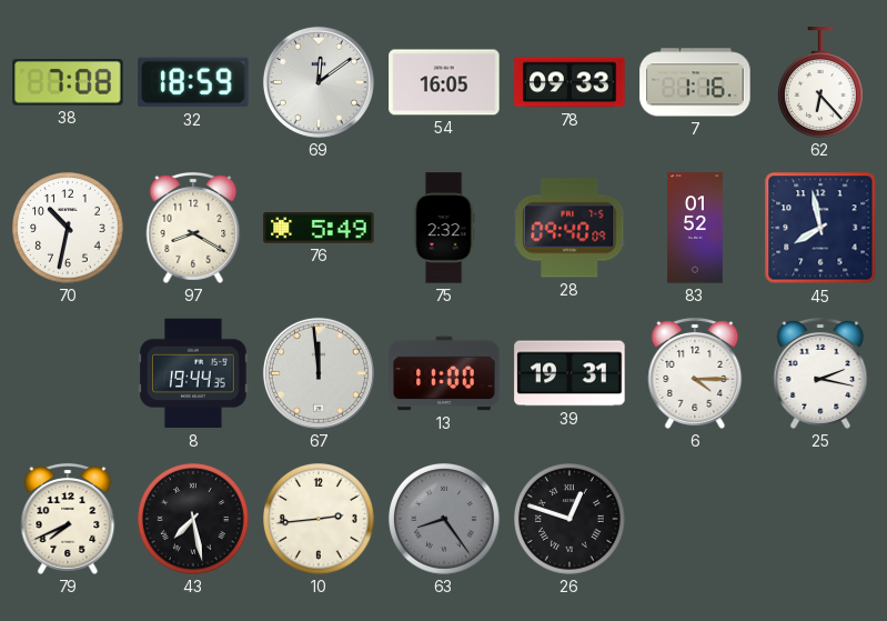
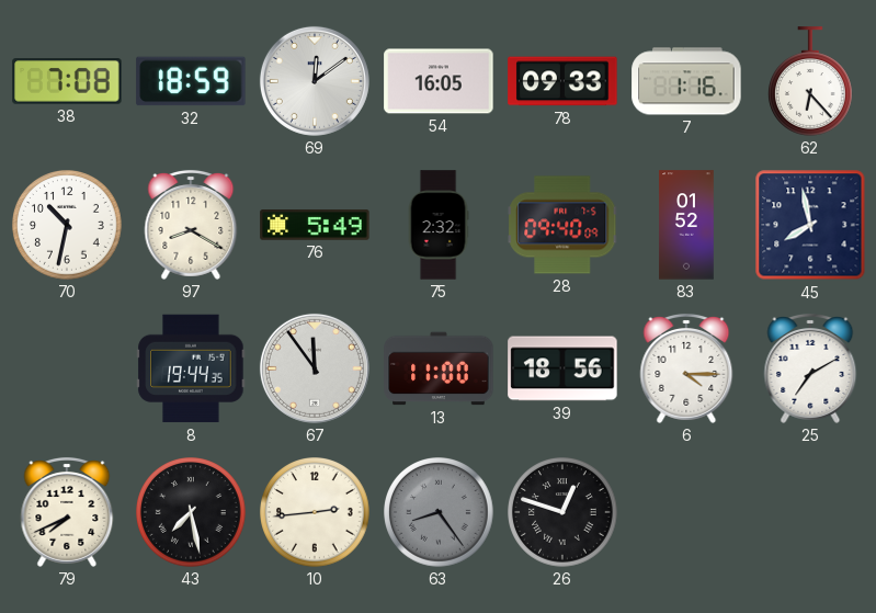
67: 11:59 -> 11:54
39: 19:31 -> 18:56
25: 2:17 -> 7:10
